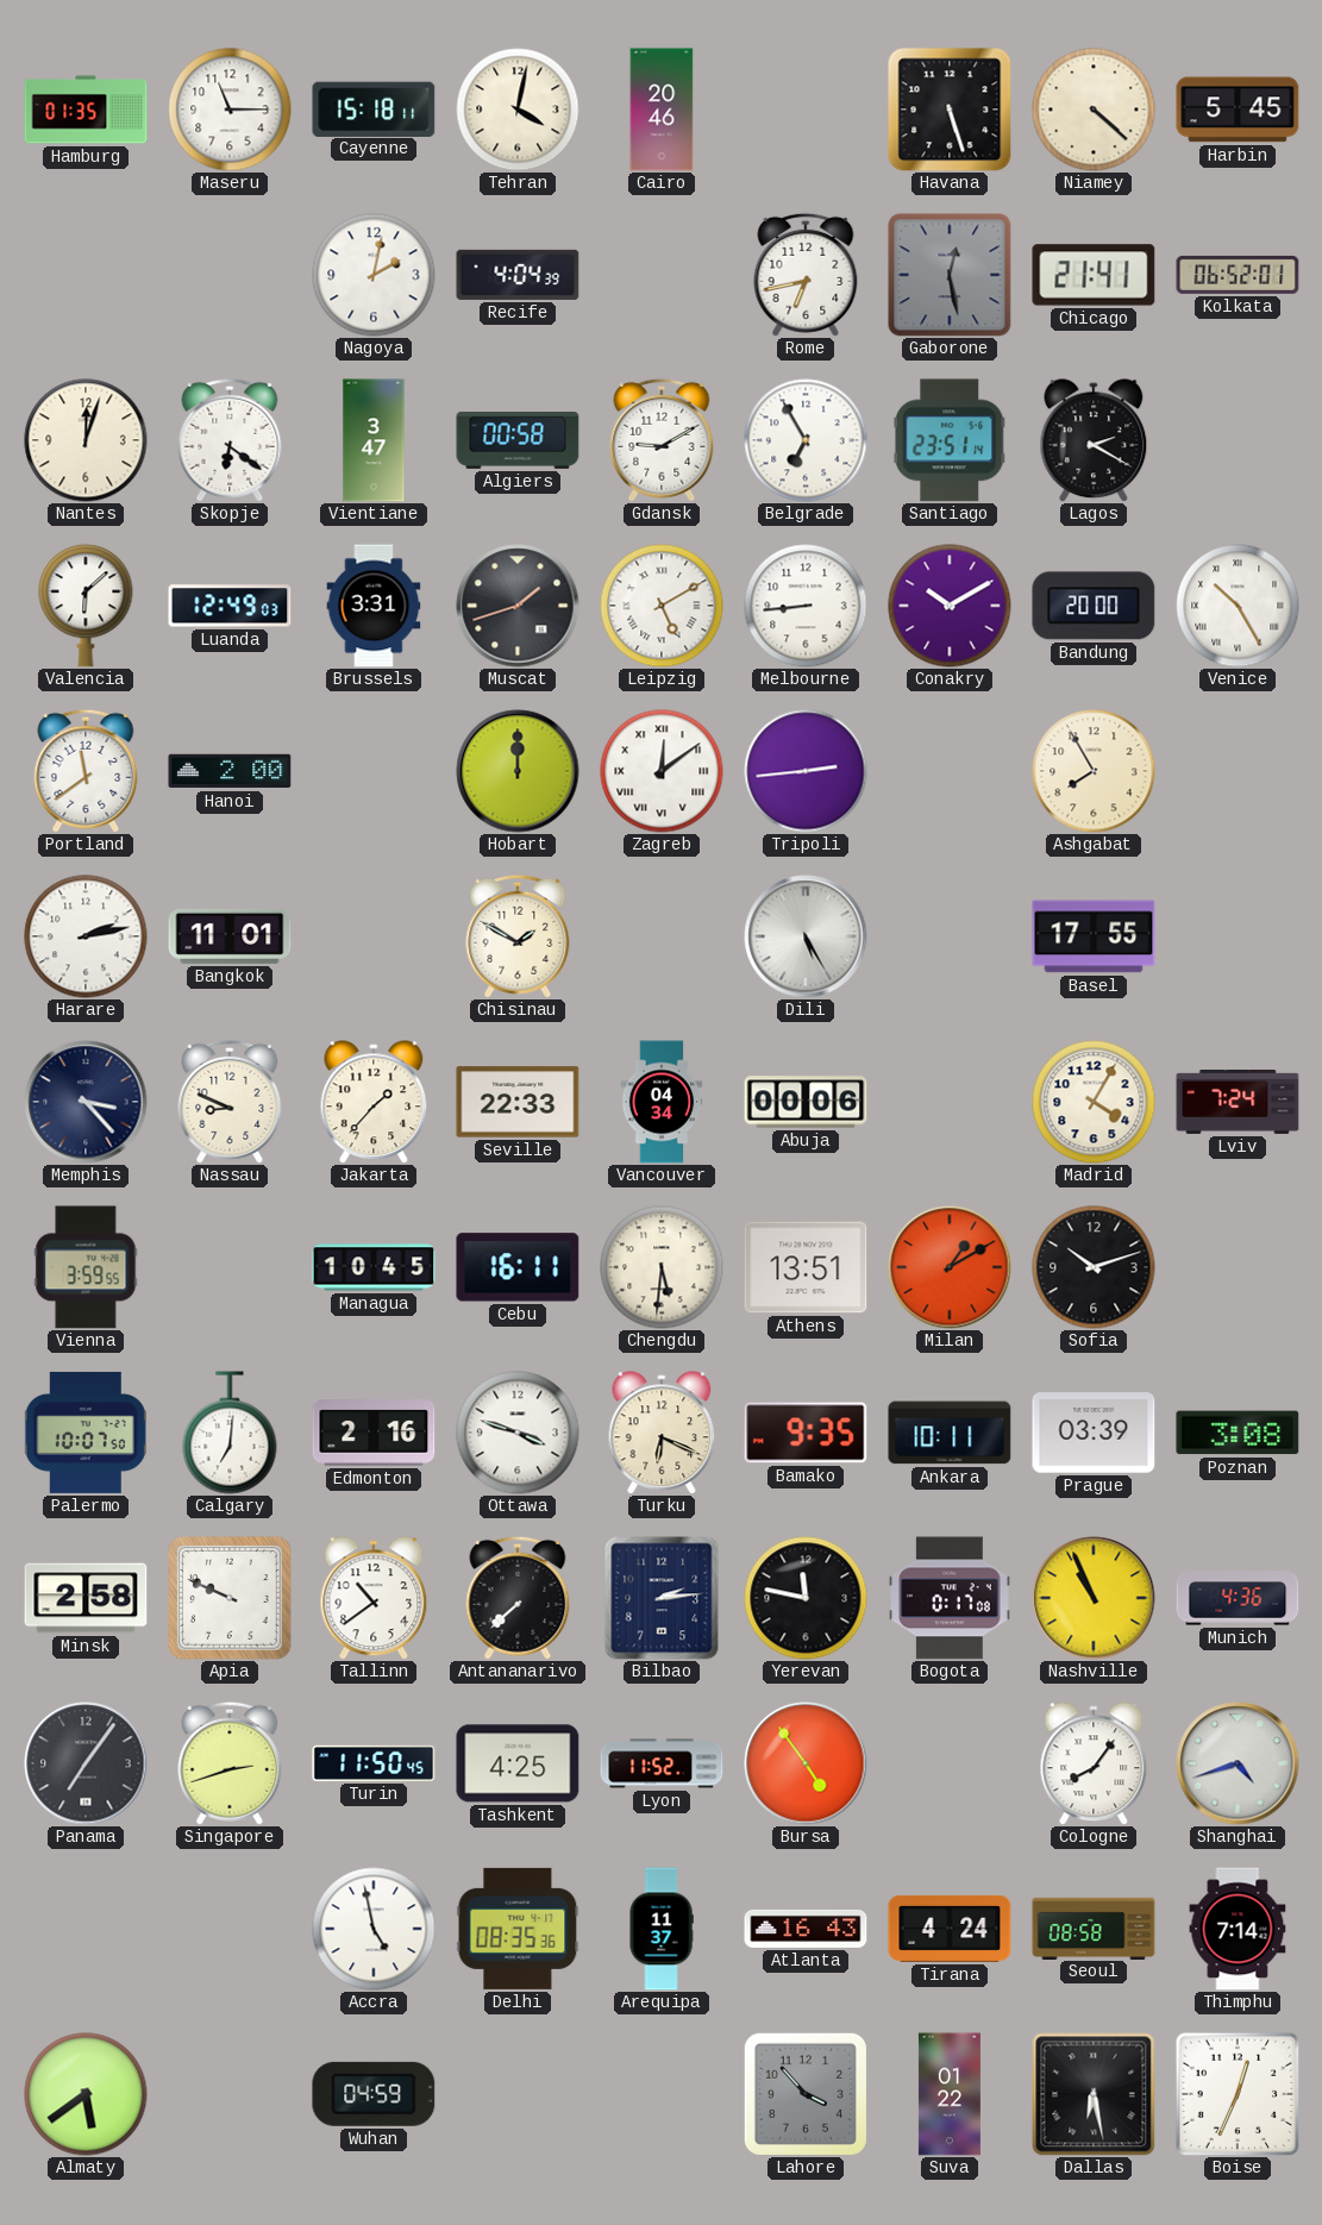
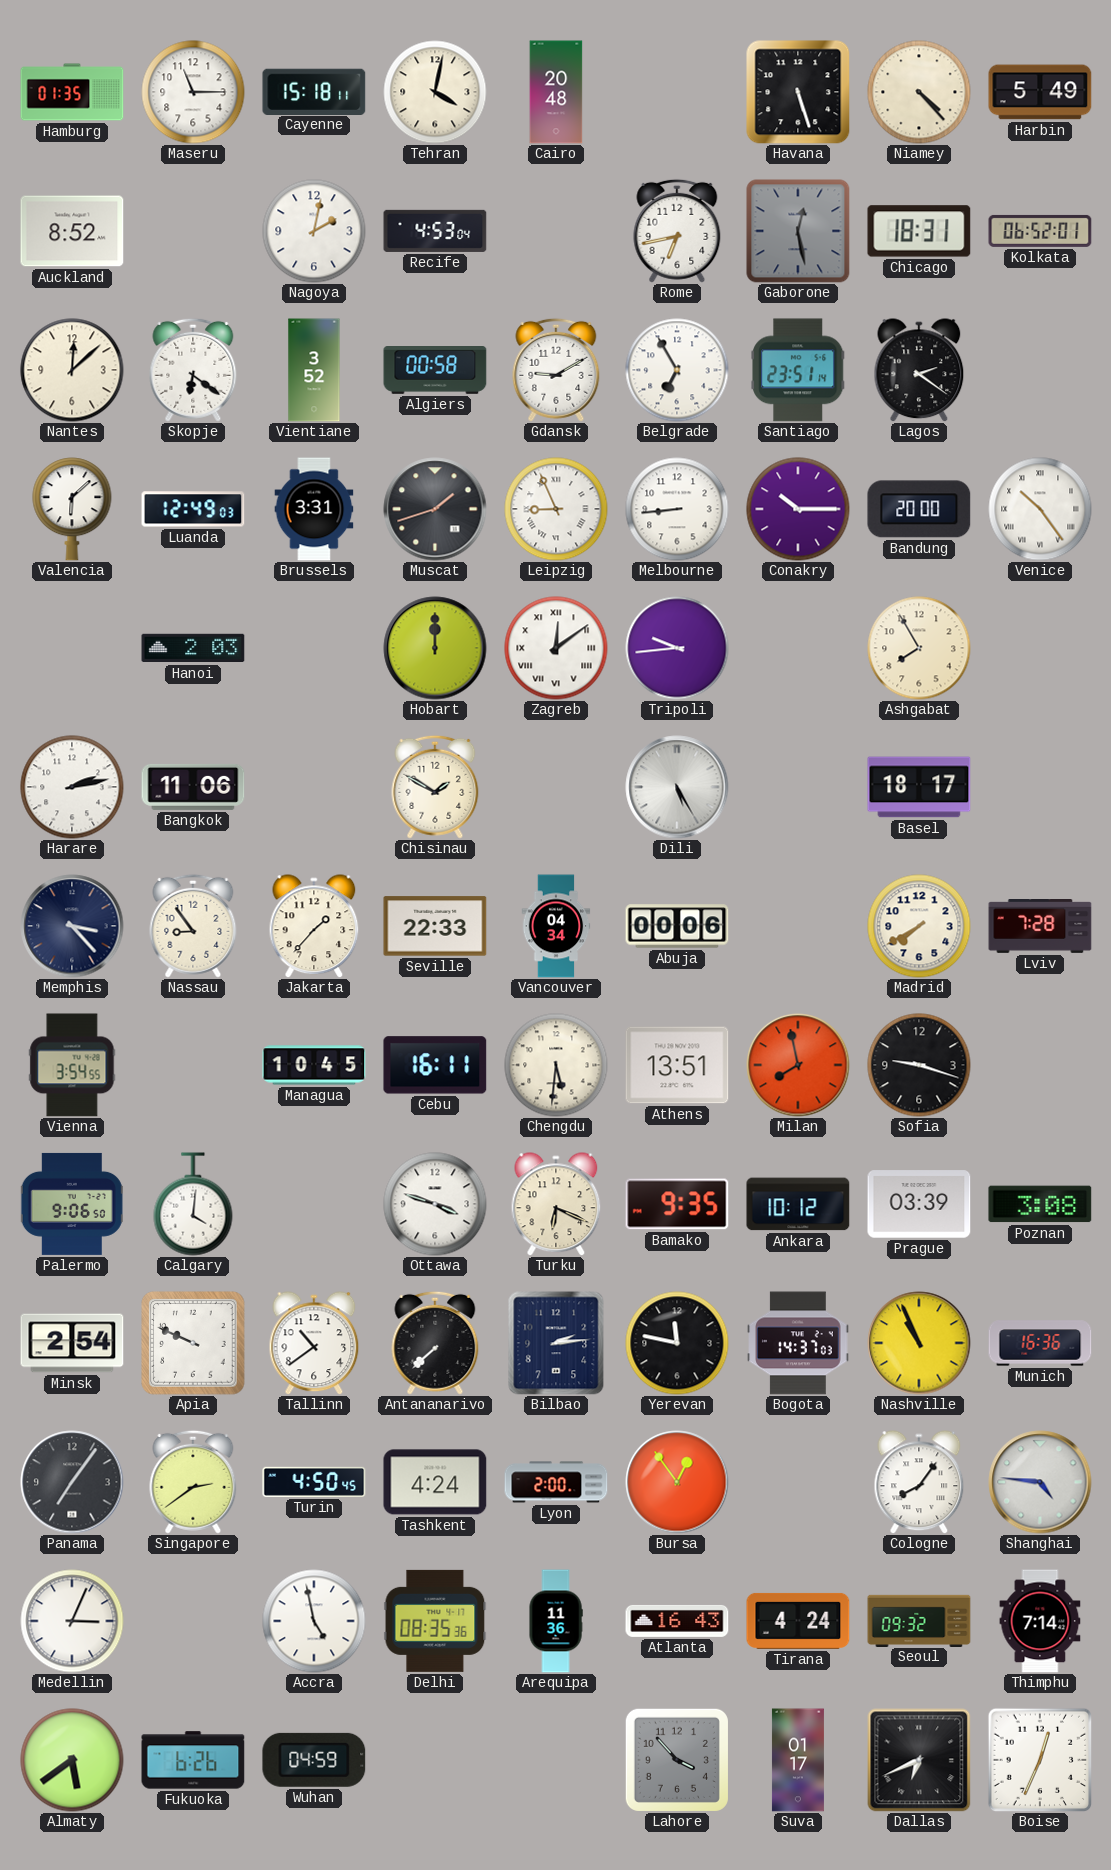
Cairo: 20:46 -> 20:48
Niamey: 4:22 -> 4:23
Harbin: 5:45 -> 5:49
Auckland: none -> 8:52
Recife: 4:04 -> 4:53
Chicago: 21:41 -> 18:31
Nantes: 12:03 -> 12:08
Vientiane: 3:47 -> 3:52
Lagos: 2:20 -> 2:21
Leipzig: 5:10 -> 8:56
Conakry: 10:10 -> 10:15
Venice: 10:25 -> 10:24
Portland: 11:39 -> none
Hanoi: 2:00 -> 2:03
Tripoli: 2:44 -> 9:44
Bangkok: 11:01 -> 11:06
Basel: 17:55 -> 18:17
Nassau: 8:49 -> 8:54
Madrid: 4:05 -> 7:40
Lviv: 7:24 -> 7:28
Vienna: 3:59 -> 3:54
Milan: 1:10 -> 7:58
Sofia: 10:12 -> 9:18
Palermo: 10:07 -> 9:06
Calgary: 7:01 -> 4:01
Edmonton: 2:16 -> none
Ankara: 10:11 -> 10:12
Minsk: 2:58 -> 2:54
Bogota: 0:17 -> 14:37
Munich: 4:36 -> 16:36
Singapore: 2:42 -> 2:39
Turin: 11:50 -> 4:50
Tashkent: 4:25 -> 4:24
Lyon: 11:52 -> 2:00
Bursa: 4:54 -> 12:54
Shanghai: 4:42 -> 4:46
Medellin: none -> 3:04
Arequipa: 11:37 -> 11:36
Seoul: 08:58 -> 09:32
Fukuoka: none -> 6:26
Suva: 01:22 -> 01:17
Dallas: 6:28 -> 6:41
